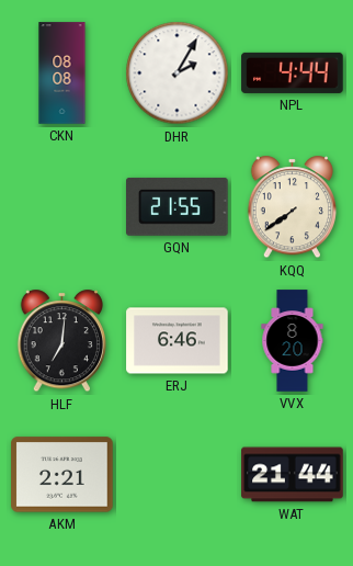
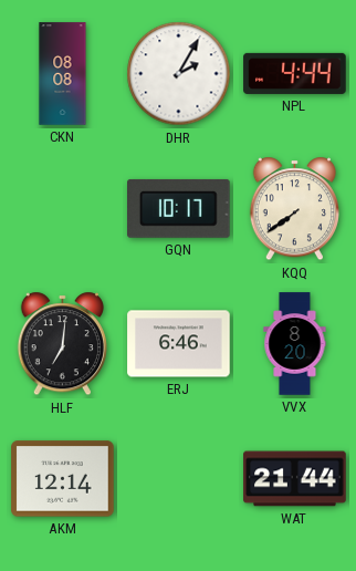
GQN: 21:55 -> 10:17
AKM: 2:21 -> 12:14
